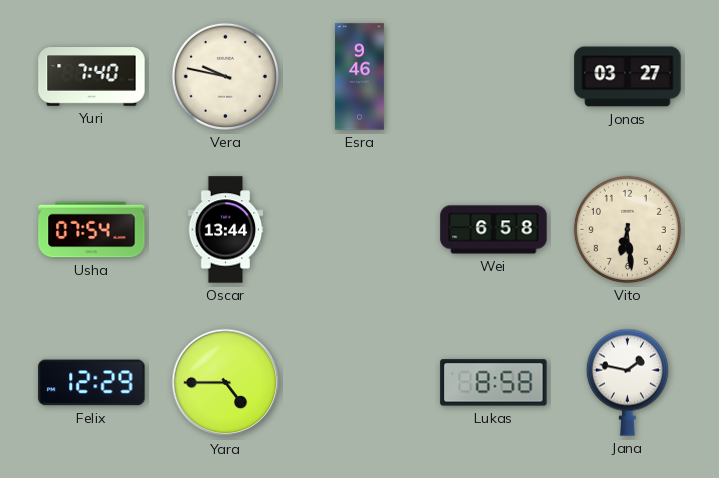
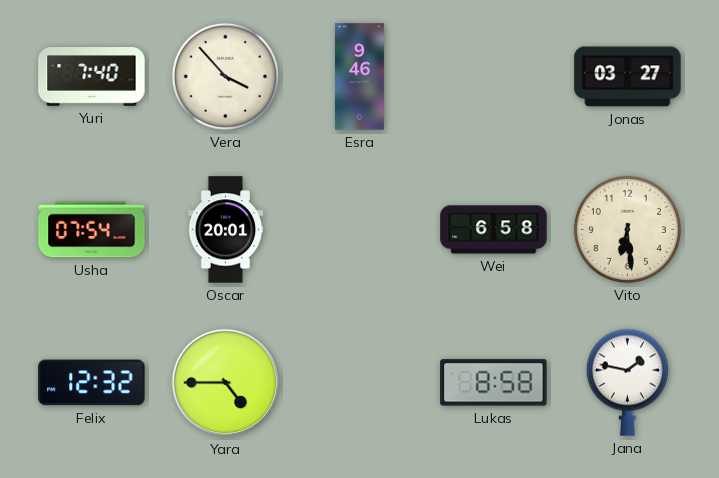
Vera: 9:47 -> 3:53
Oscar: 13:44 -> 20:01
Felix: 12:29 -> 12:32
